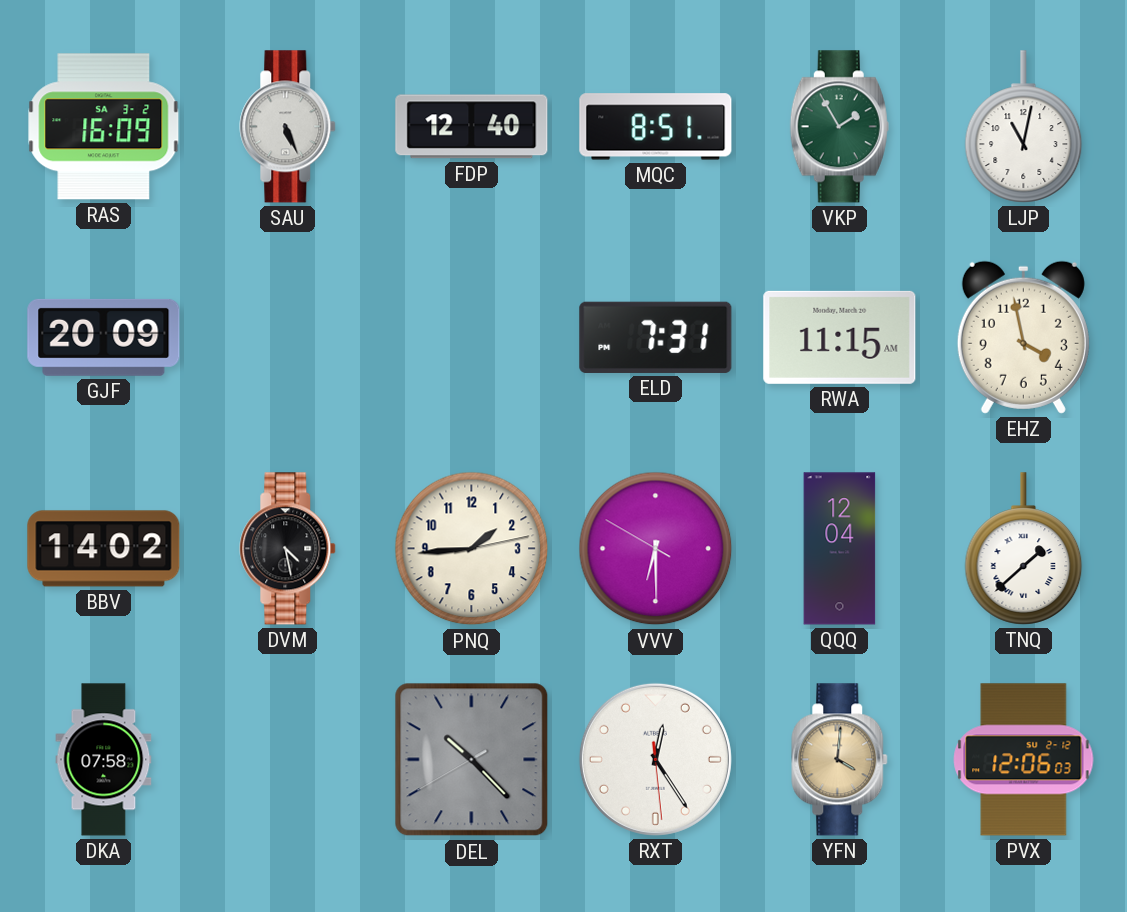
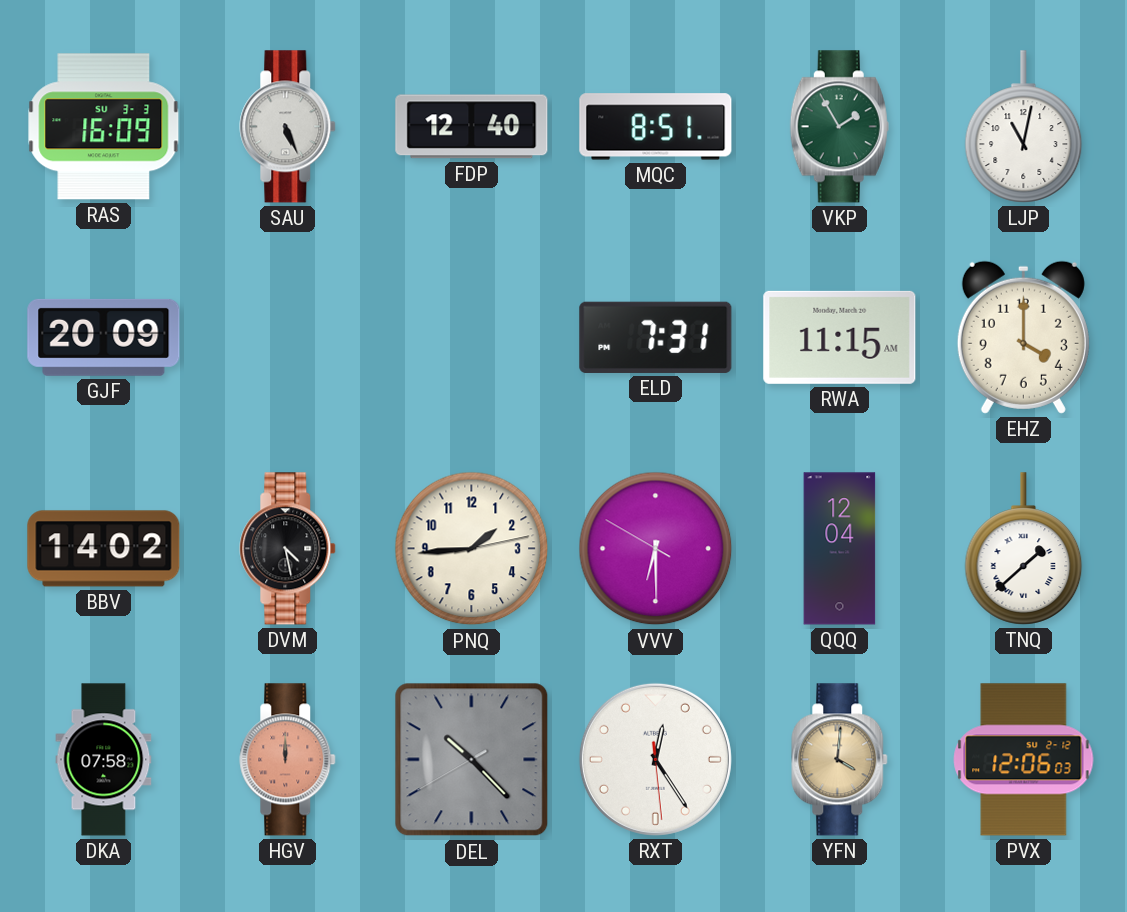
RAS date: SA 3-2 -> SU 3-3
EHZ: 3:58 -> 4:00
HGV: none -> 12:00
